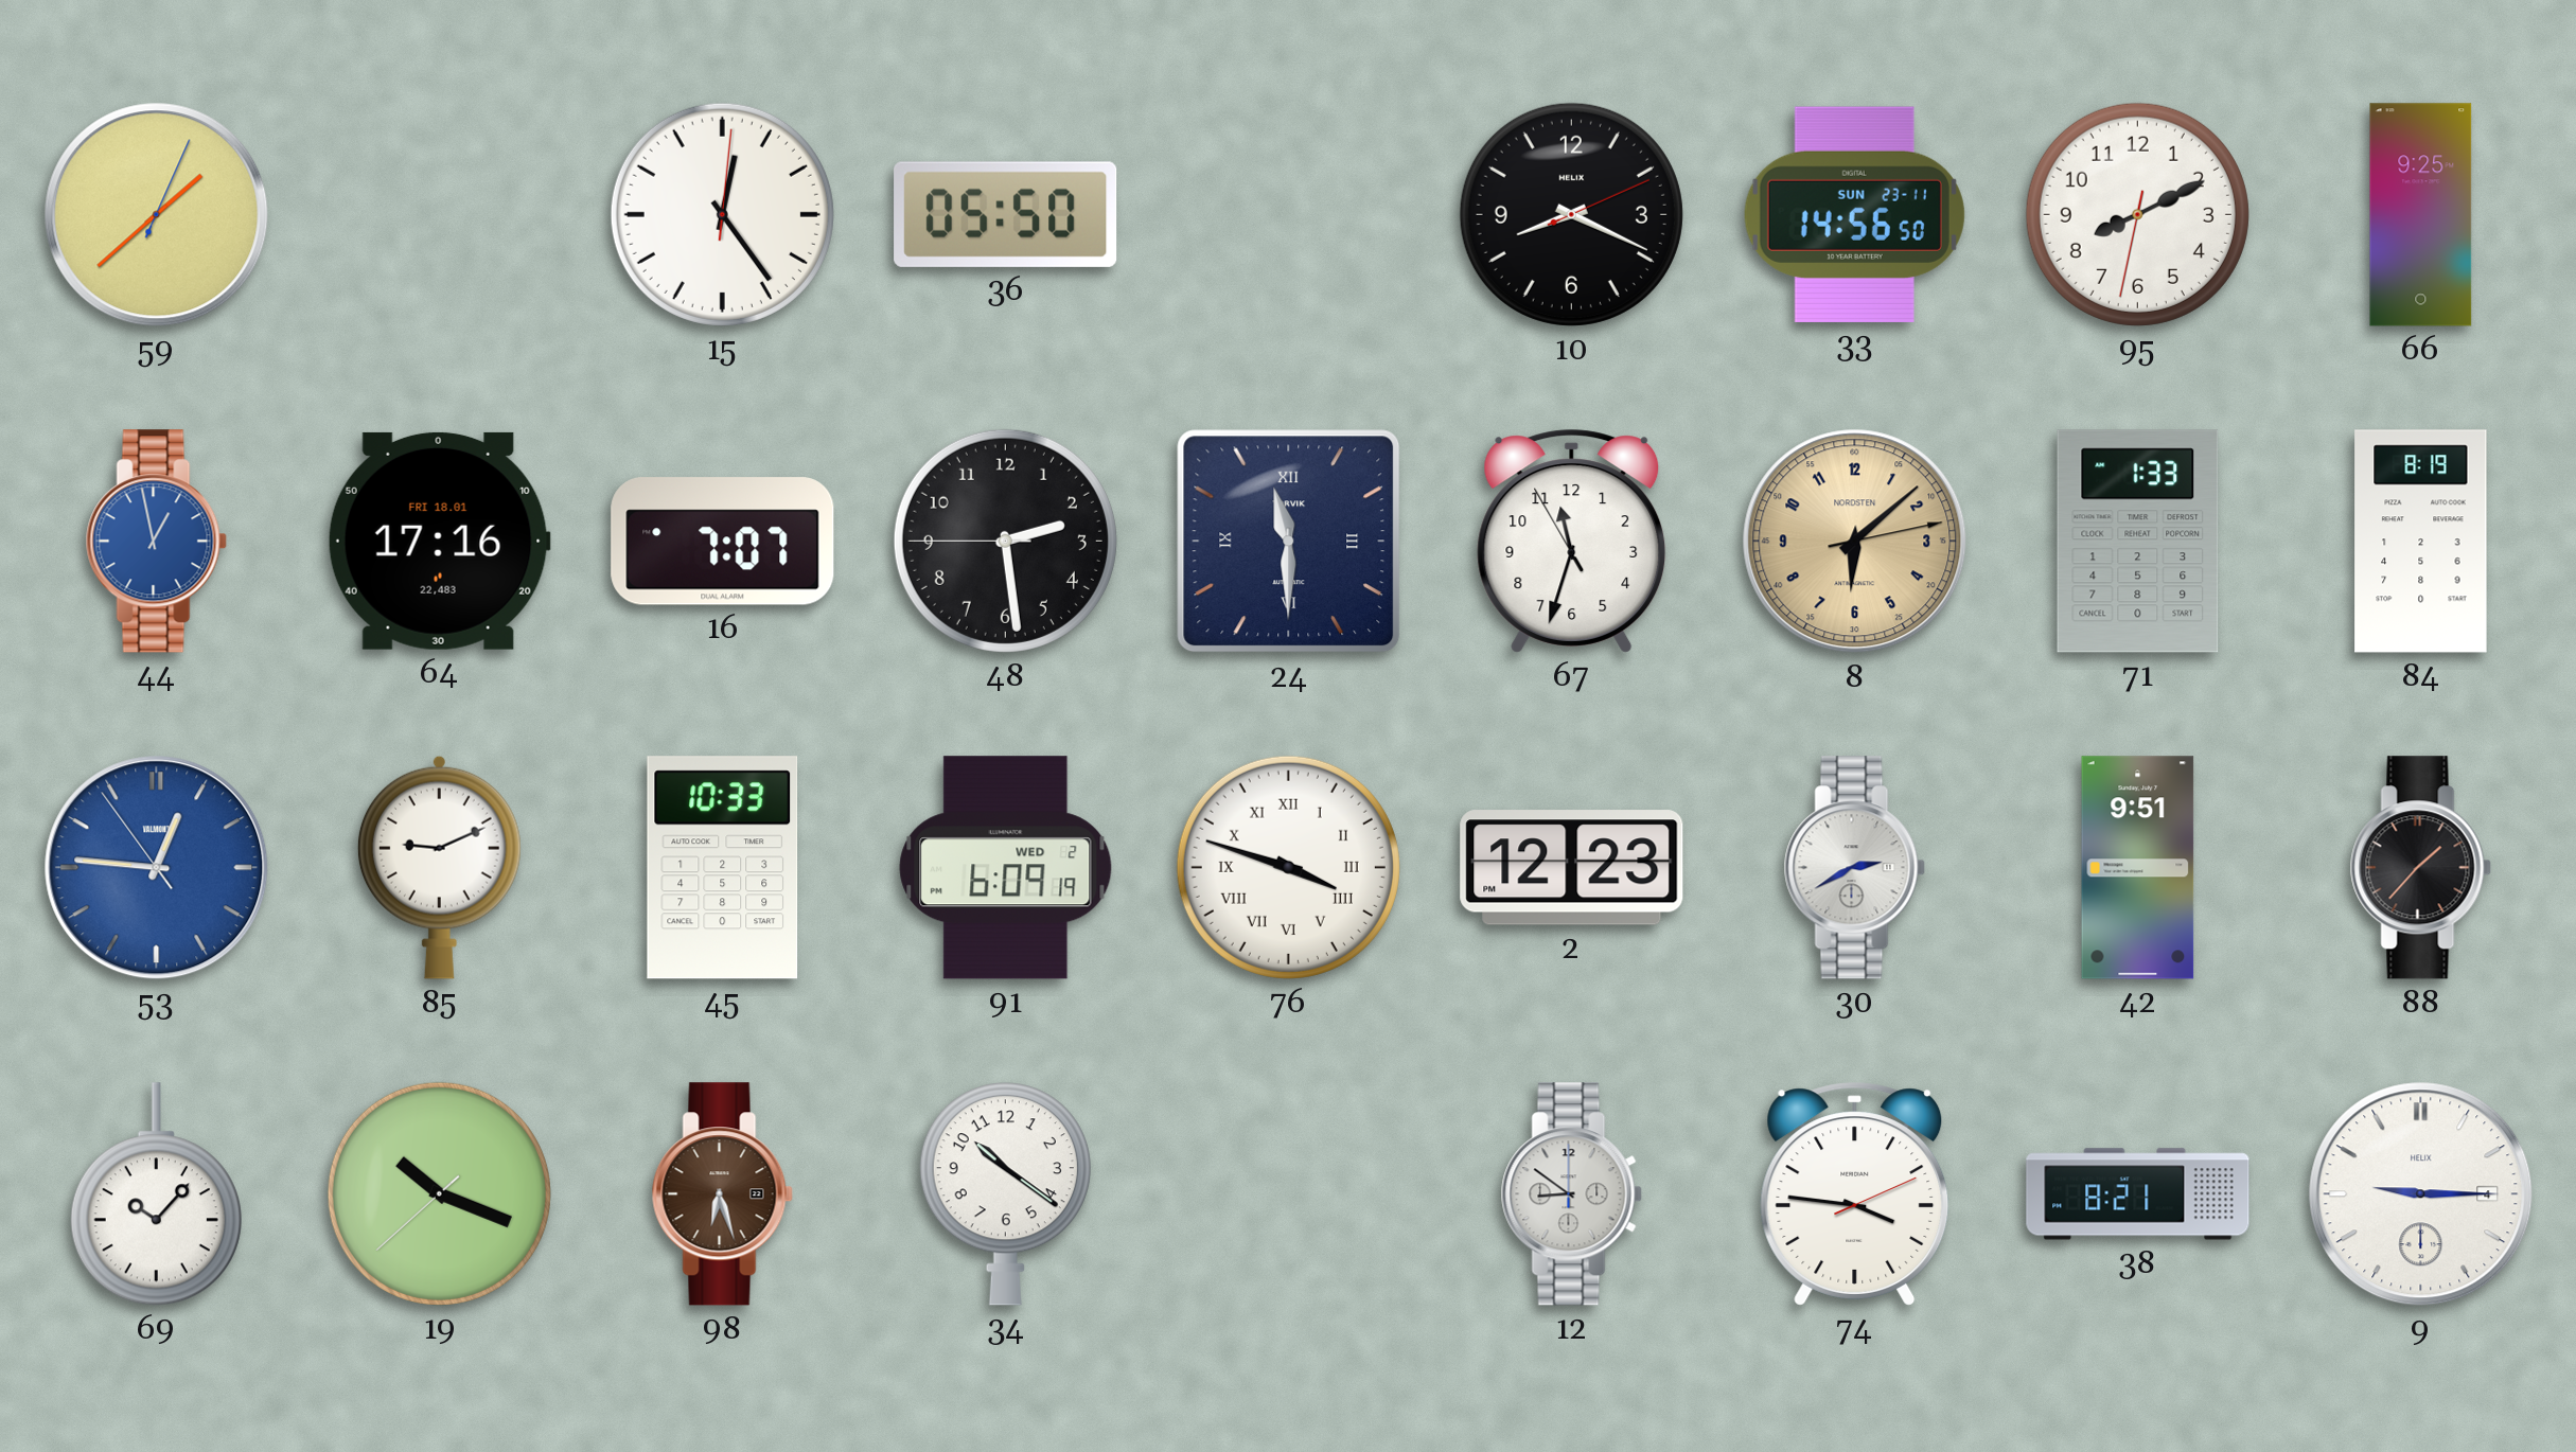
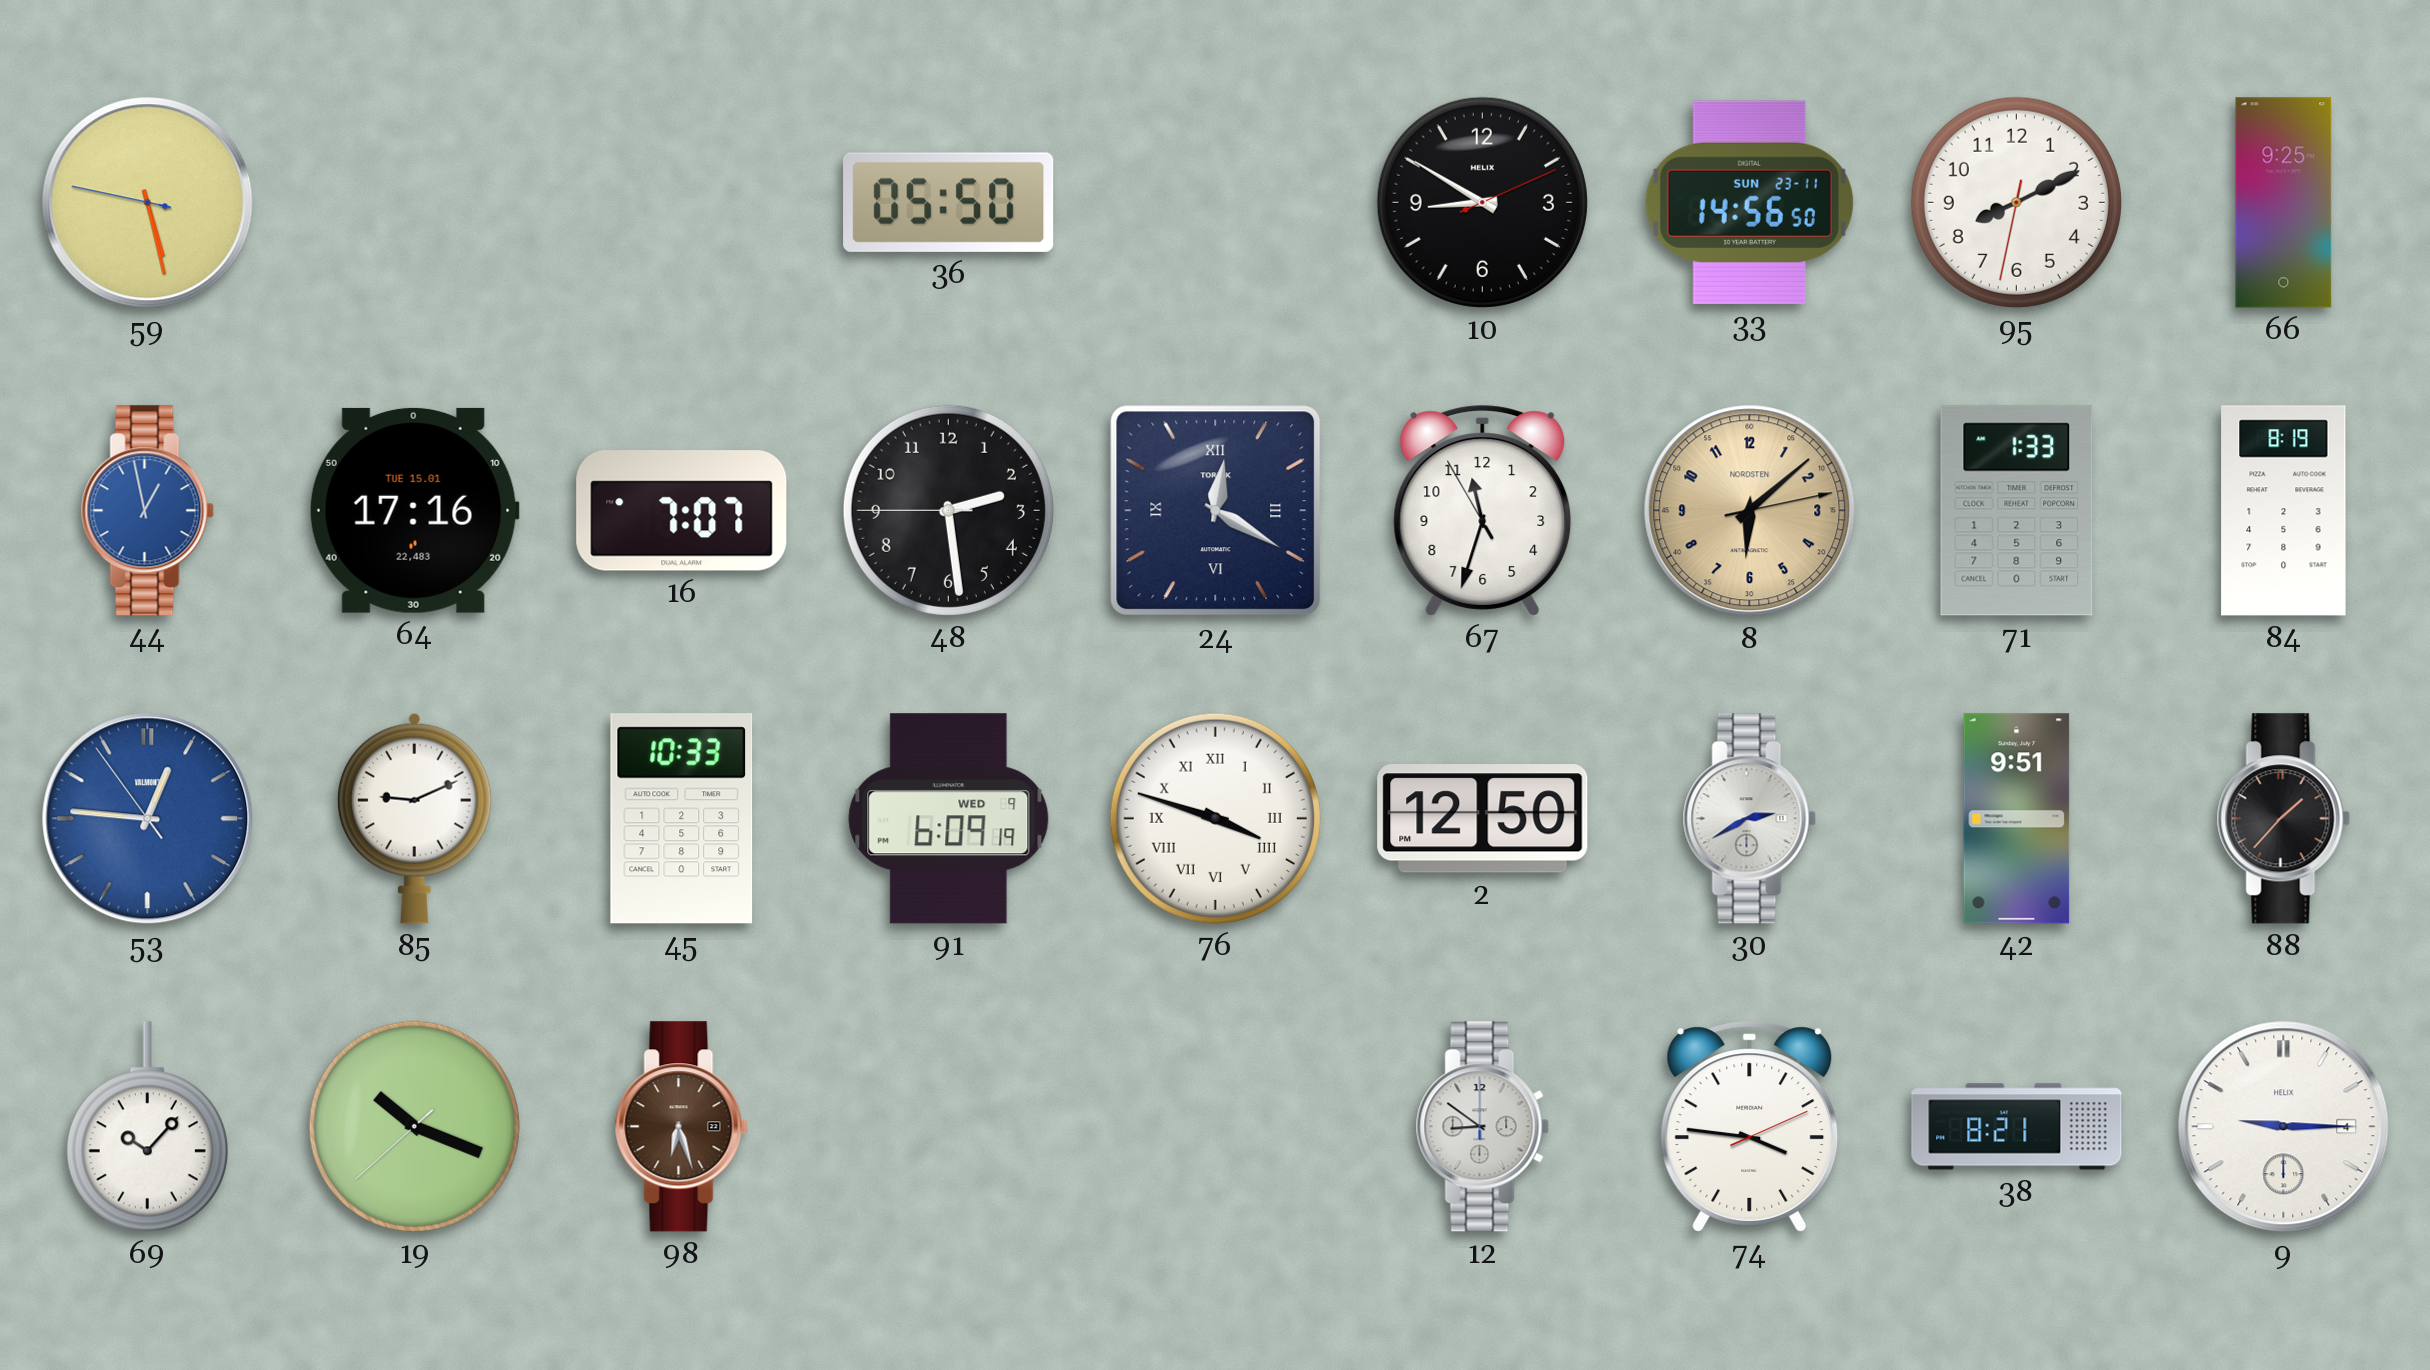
59: 1:38 -> 5:27
15: 12:24 -> none
10: 8:19 -> 8:50
64 date: FRI 18.01 -> TUE 15.01
24: 11:30 -> 12:20
91 date: WED 2 -> WED 9
2: 12:23 -> 12:50
34: 10:21 -> none
